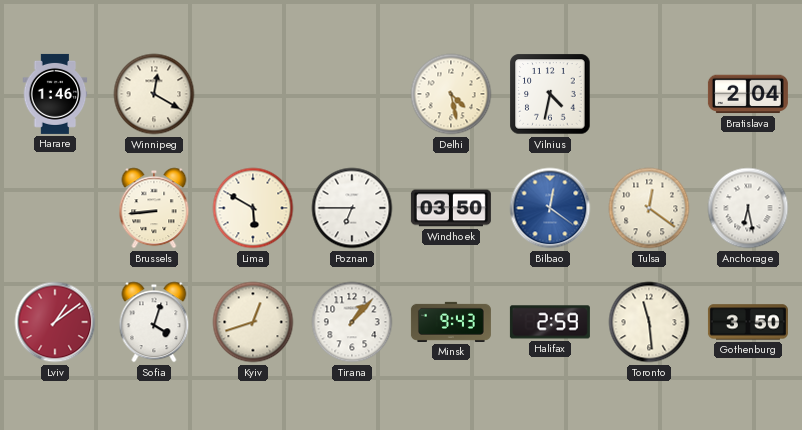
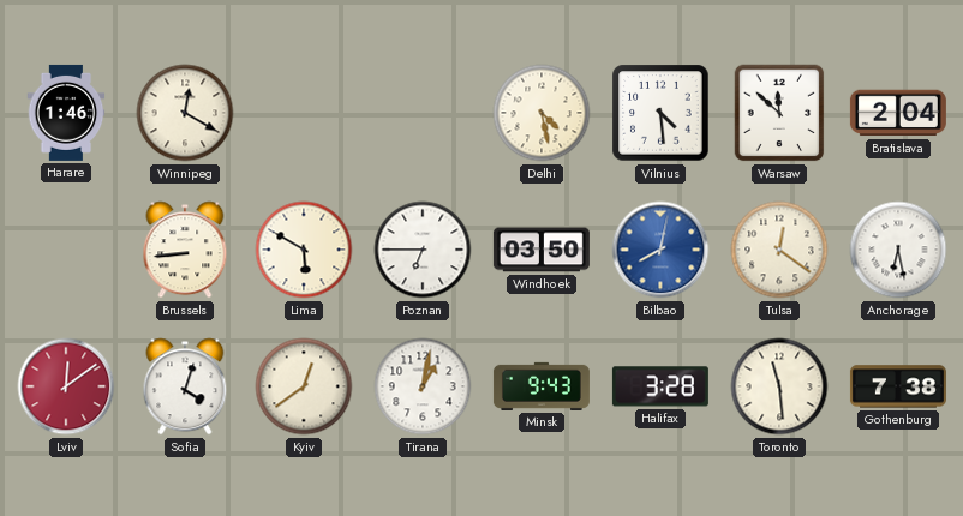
Vilnius: 4:32 -> 4:29
Warsaw: none -> 11:52
Bilbao: 12:21 -> 8:02
Lviv: 1:09 -> 12:09
Kyiv: 12:42 -> 12:39
Tirana: 1:07 -> 1:02
Halifax: 2:59 -> 3:28
Gothenburg: 3:50 -> 7:38
